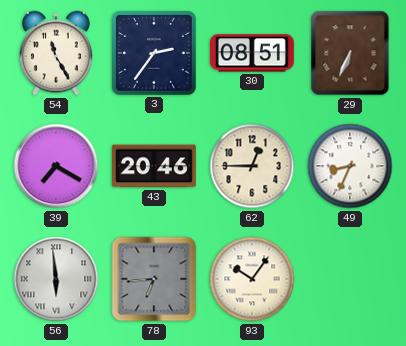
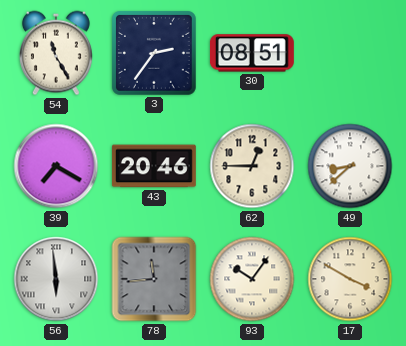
29: 6:34 -> none
49: 8:34 -> 8:38
78: 6:44 -> 11:44
17: none -> 3:50
